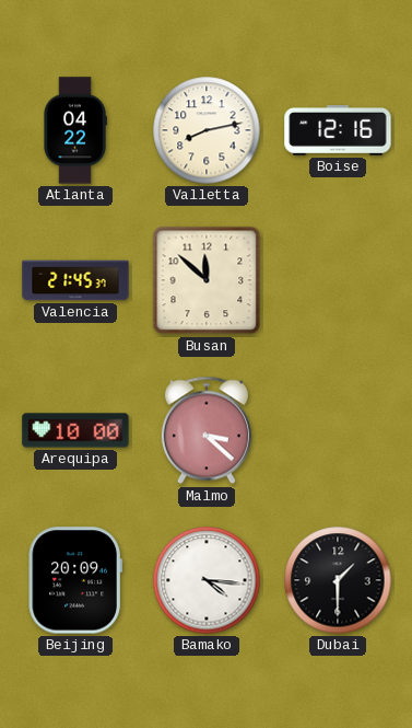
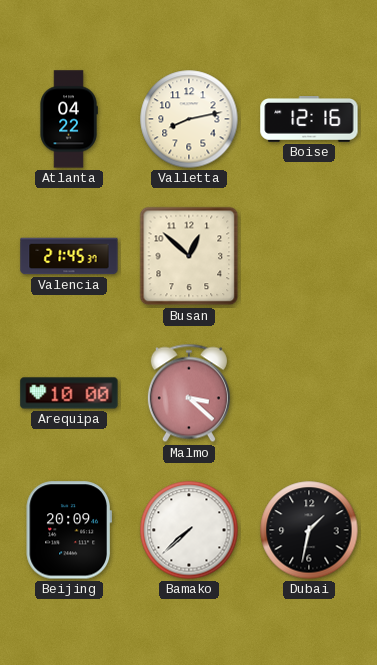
Busan: 11:52 -> 12:52
Bamako: 4:16 -> 7:38
Dubai: 1:30 -> 1:32
